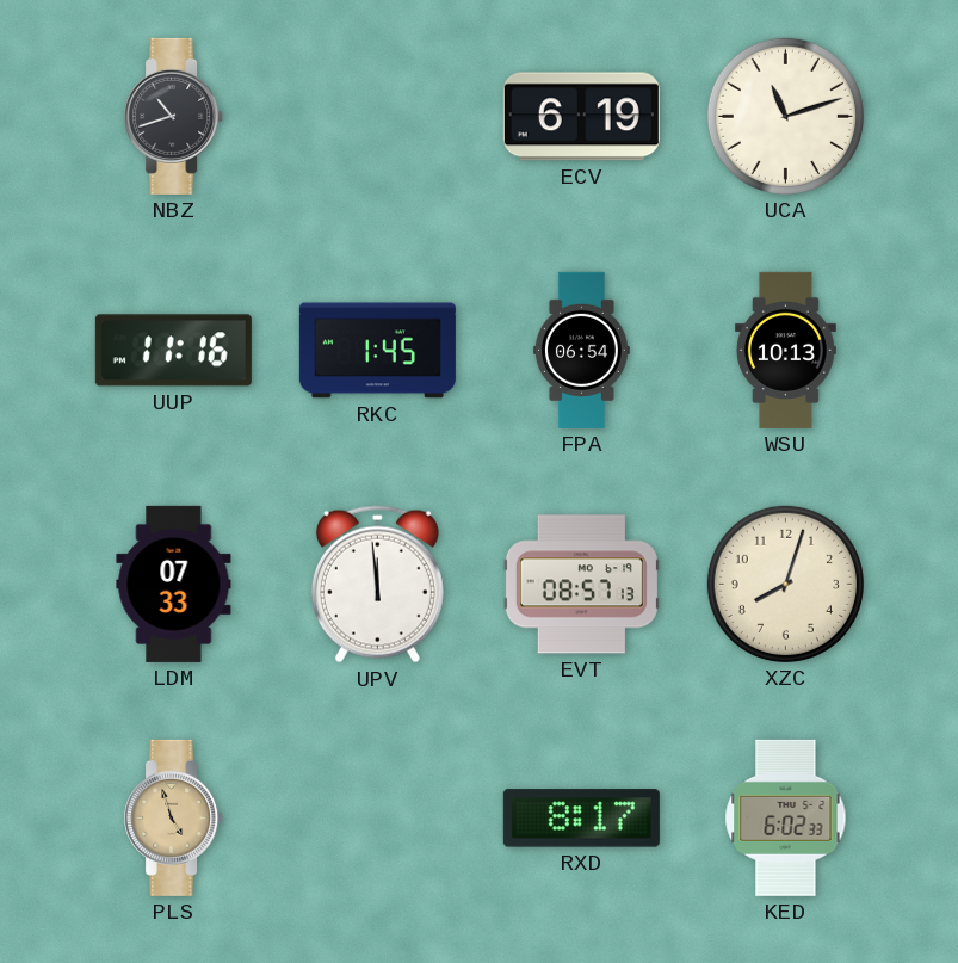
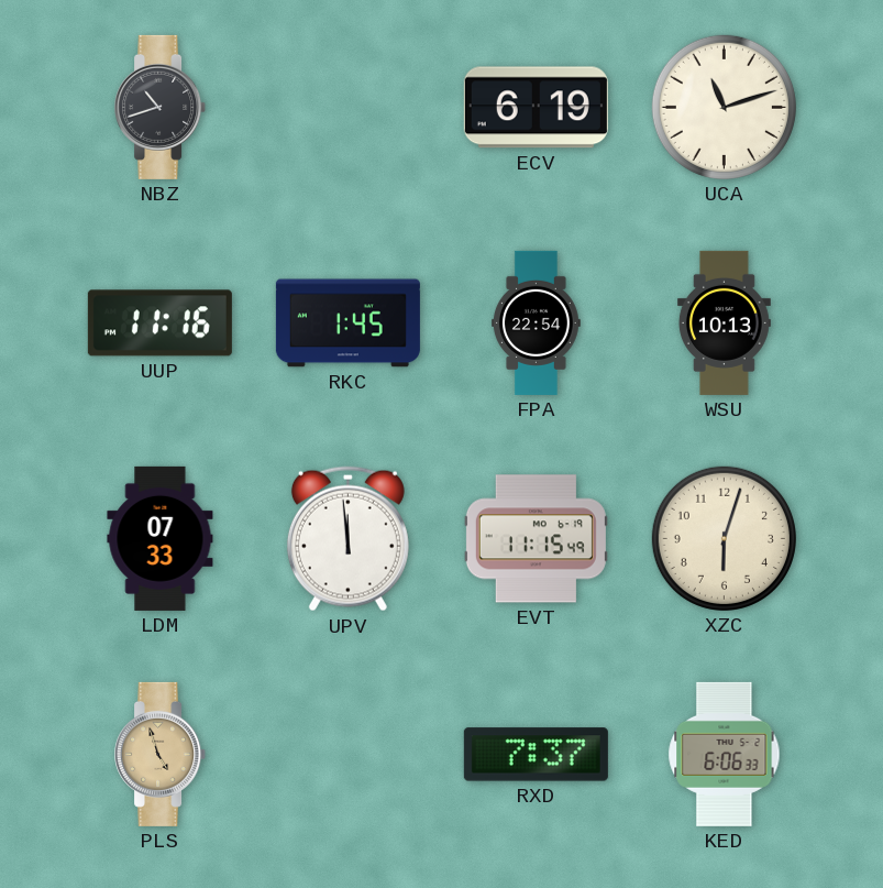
FPA: 06:54 -> 22:54
EVT: 08:57 -> 11:15
XZC: 8:03 -> 6:03
RXD: 8:17 -> 7:37
KED: 6:02 -> 6:06
